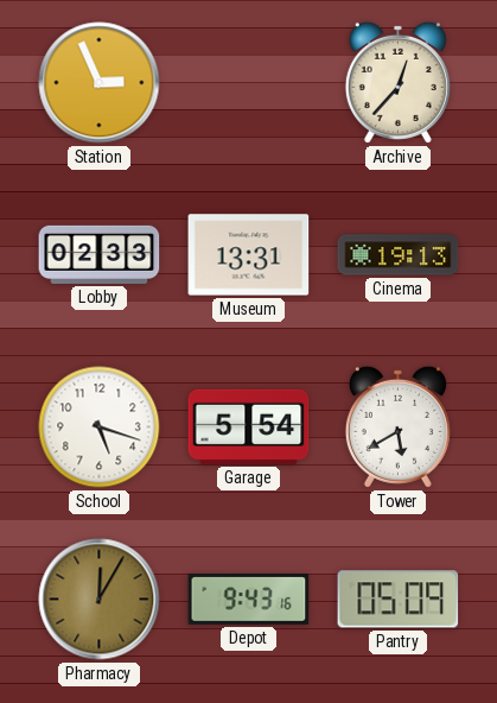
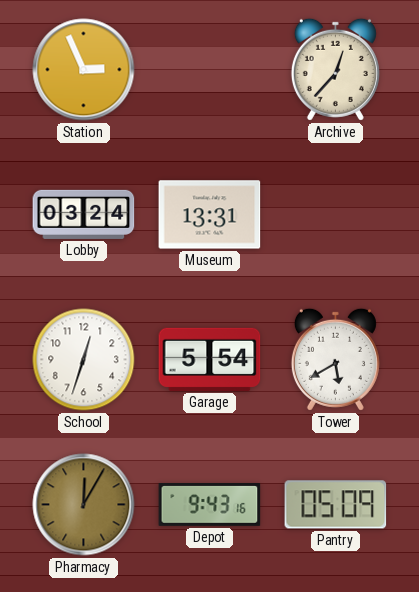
Lobby: 02:33 -> 03:24
Cinema: 19:13 -> none
School: 5:18 -> 12:33
